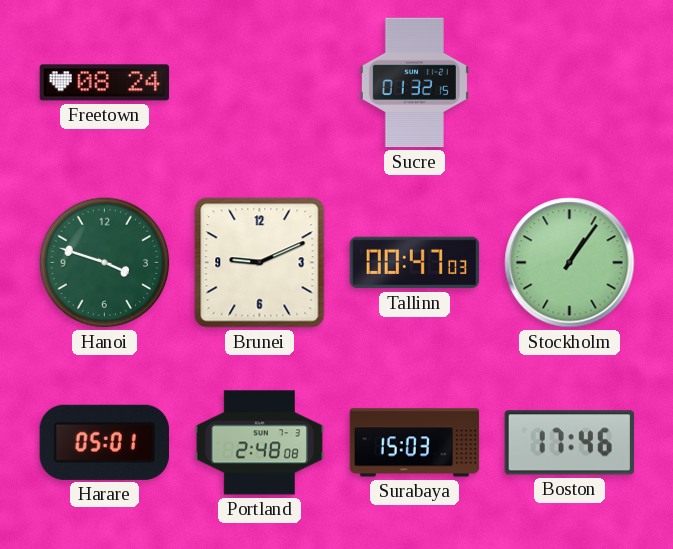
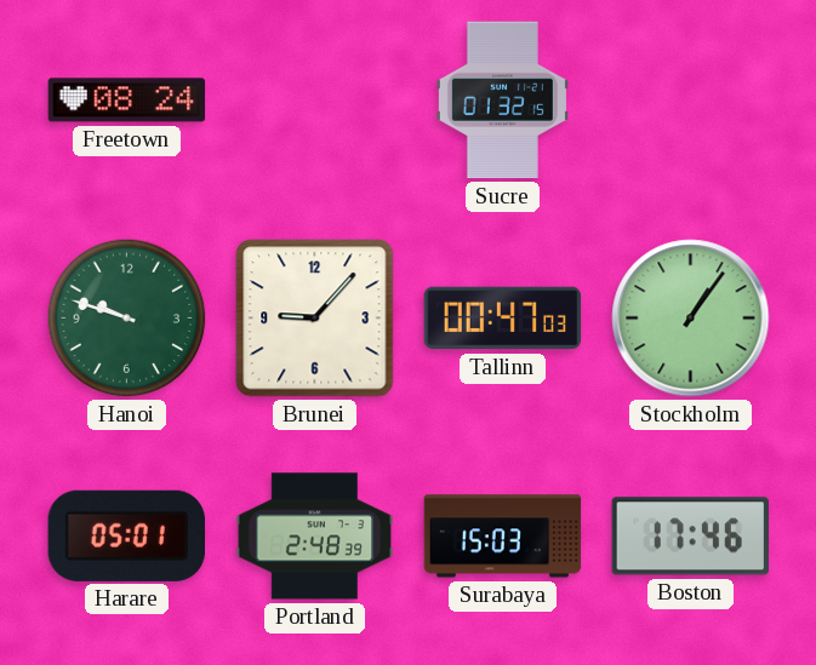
Hanoi: 3:48 -> 9:48
Brunei: 9:11 -> 9:07
Portland: 2:48:08 -> 2:48:39
